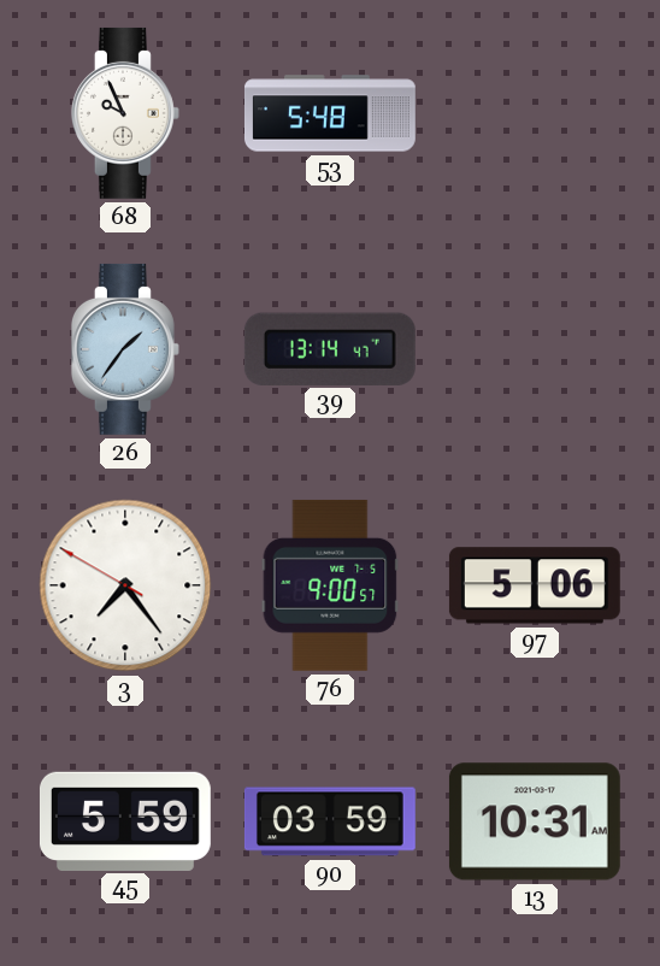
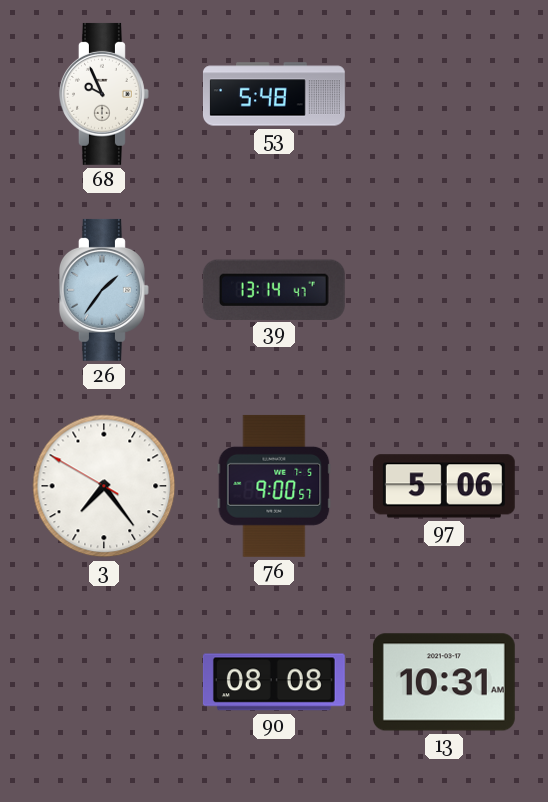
45: 5:59 -> none
90: 03:59 -> 08:08
